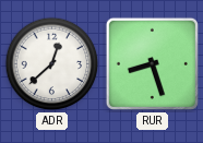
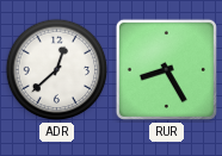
RUR: 8:27 -> 8:25
